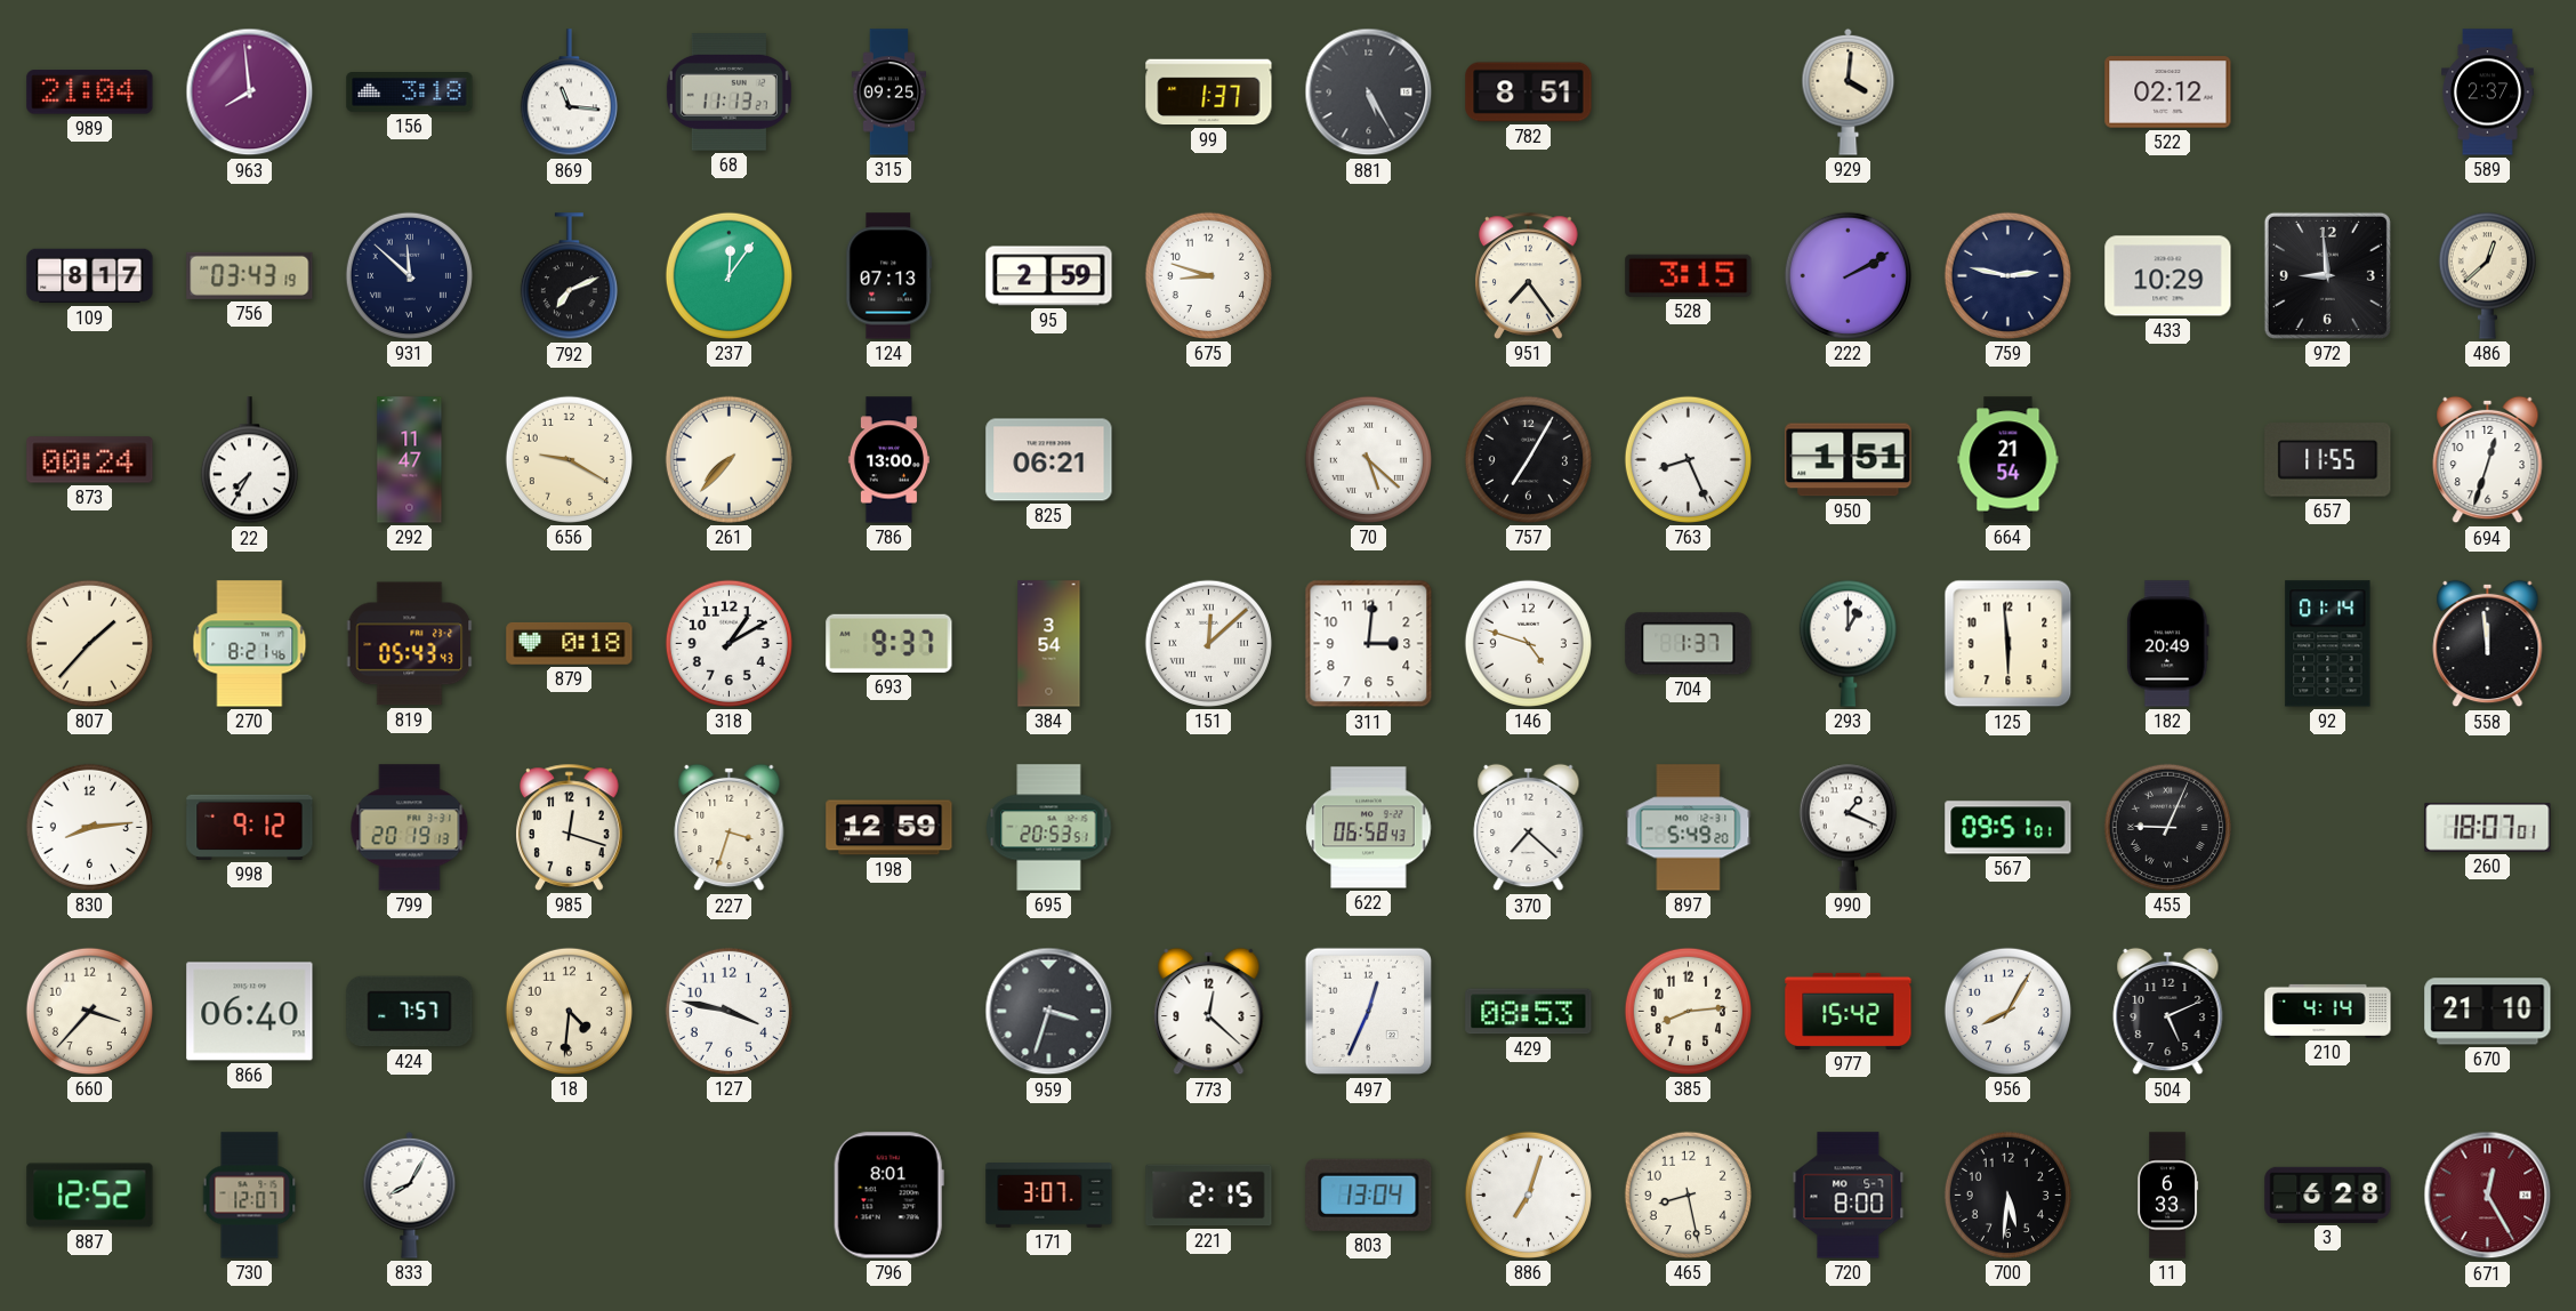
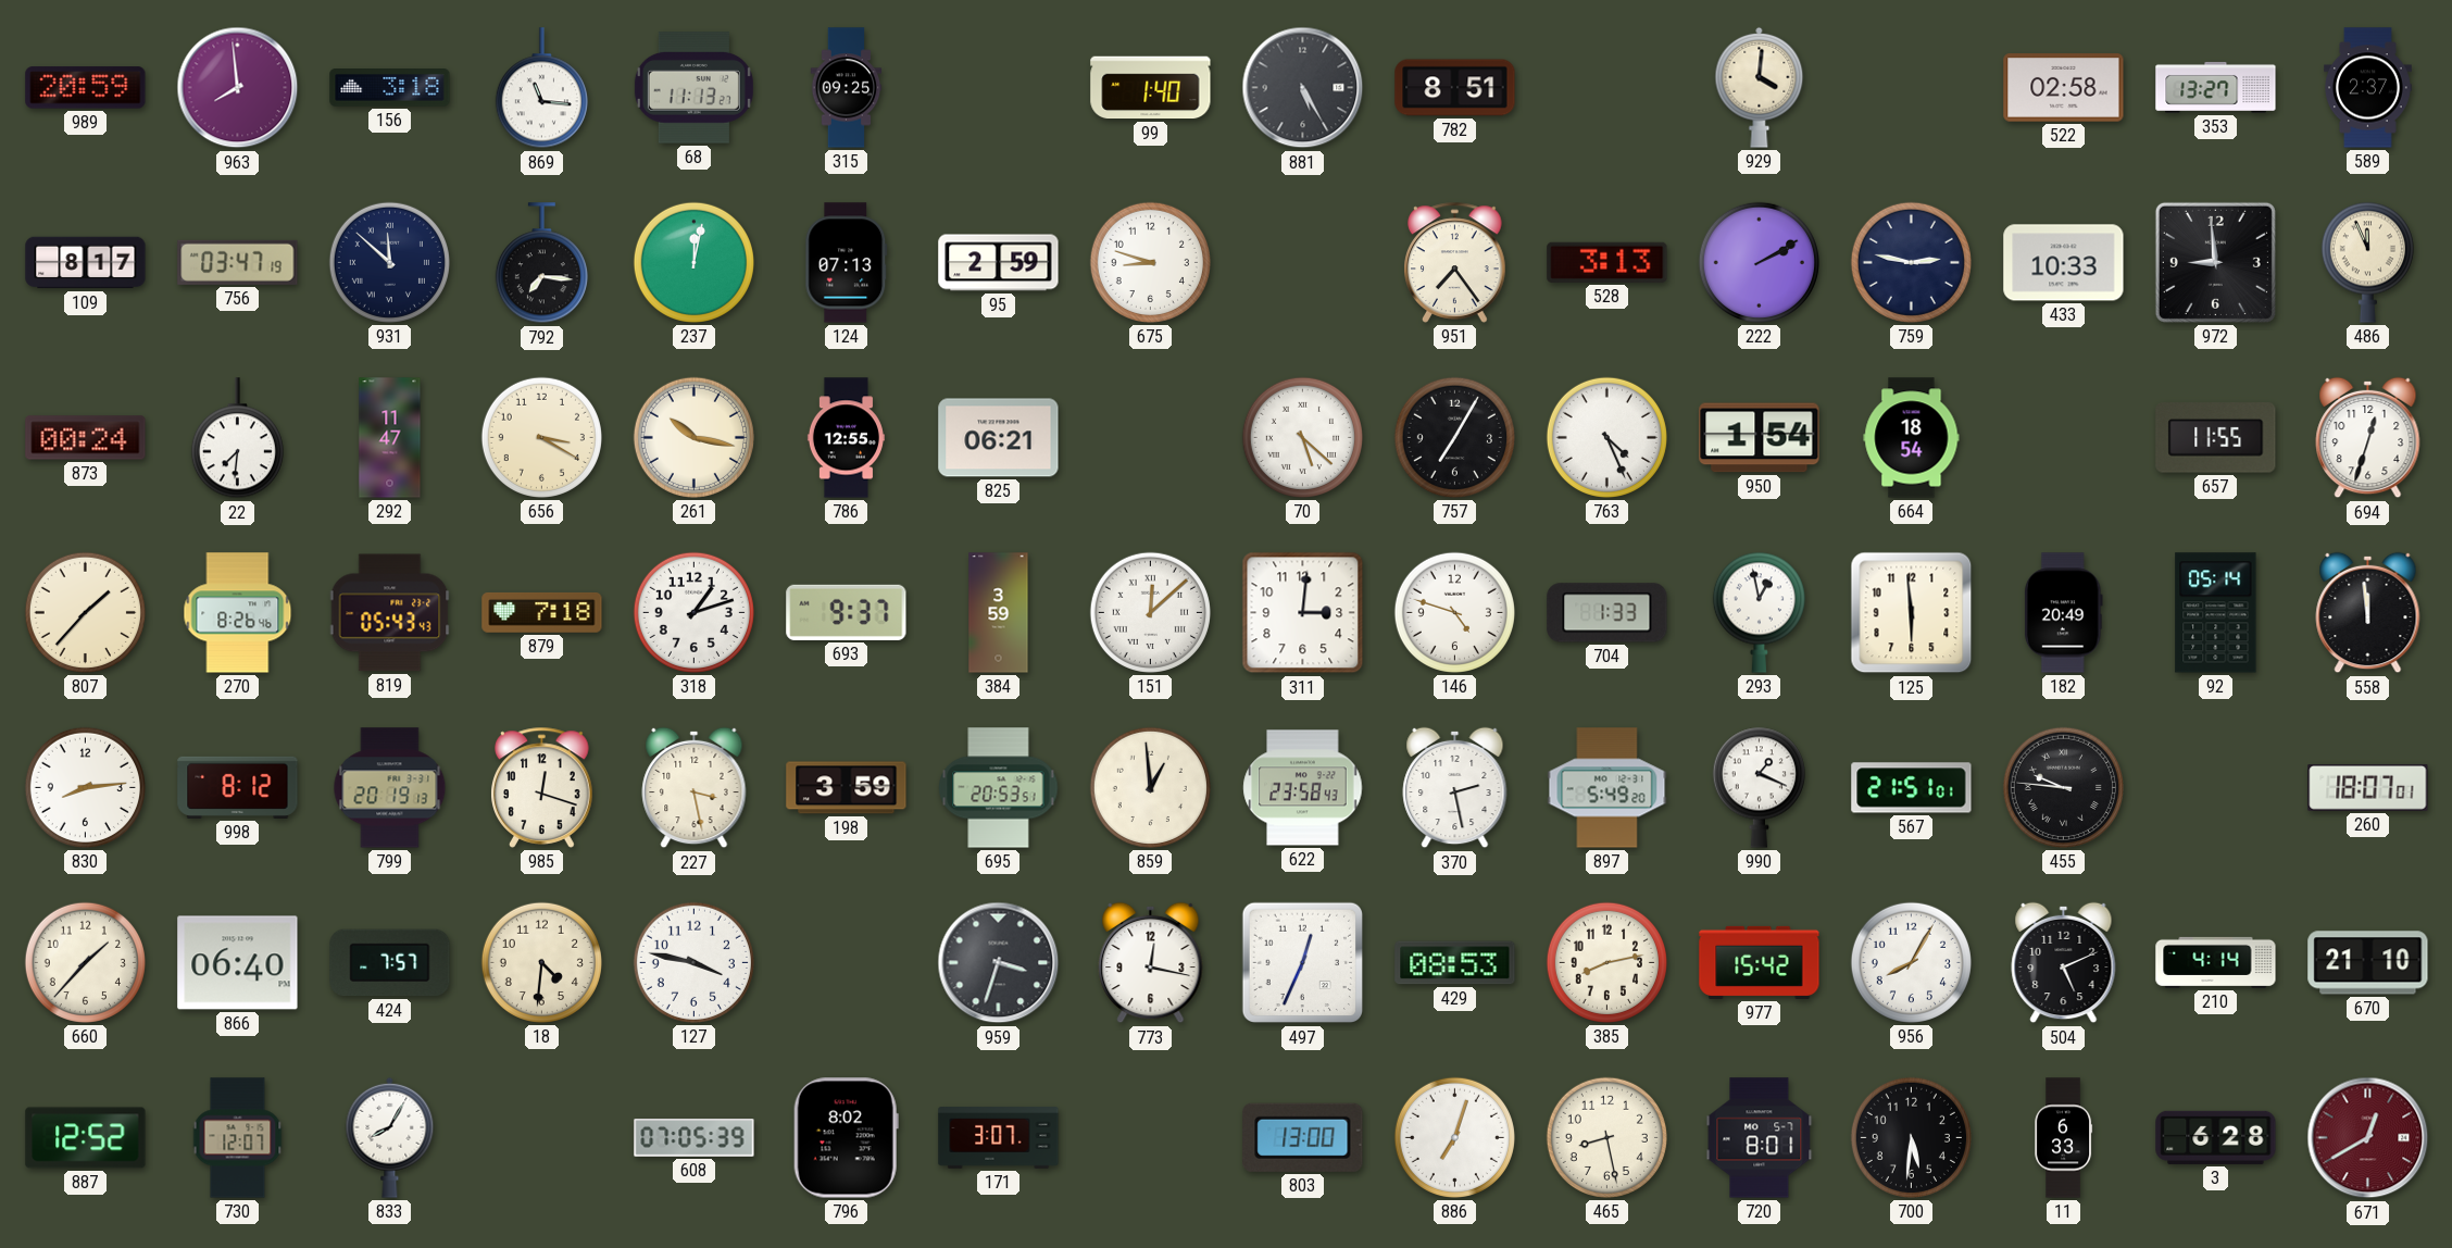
989: 21:04 -> 20:59
99: 1:37 -> 1:40
522: 02:12 -> 02:58
353: none -> 13:27
756: 03:43 -> 03:47
792: 7:11 -> 7:16
237: 12:06 -> 12:02
528: 3:15 -> 3:13
433: 10:29 -> 10:33
486: 12:38 -> 11:56
22: 7:35 -> 7:31
656: 9:20 -> 3:20
261: 7:37 -> 10:17
786: 13:00 -> 12:55
763: 8:26 -> 4:26
950: 1:51 -> 1:54
664: 21:54 -> 18:54
270: 8:21 -> 8:26
879: 0:18 -> 7:18
318: 1:10 -> 1:12
384: 3:54 -> 3:59
704: 1:37 -> 1:33
293: 1:00 -> 12:58
92: 01:14 -> 05:14
998: 9:12 -> 8:12
227: 3:33 -> 3:28
198: 12:59 -> 3:59
859: none -> 12:59
622: 06:58 -> 23:58
370: 7:22 -> 2:28
567: 09:51 -> 21:51
455: 9:04 -> 9:46
660: 3:37 -> 1:37
773: 12:22 -> 12:17
385: 8:14 -> 8:13
608: none -> 07:05
796: 8:01 -> 8:02
221: 2:15 -> none
803: 13:04 -> 13:00
720: 8:00 -> 8:01
671: 12:25 -> 12:40
